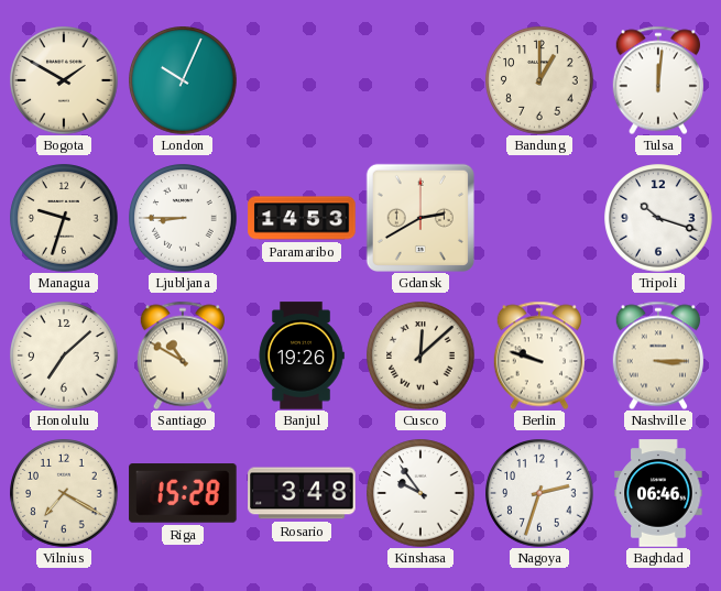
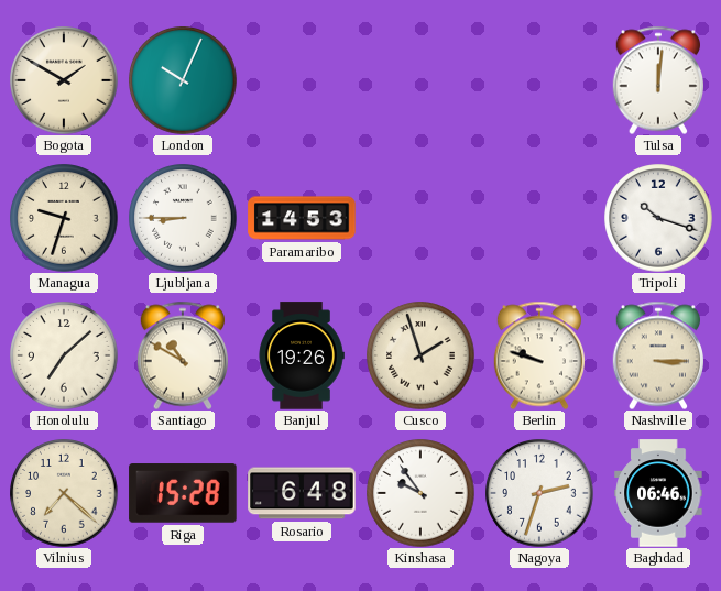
Bandung: 1:00 -> none
Gdansk: 2:40 -> none
Cusco: 12:08 -> 1:57
Vilnius: 7:20 -> 7:22
Rosario: 3:48 -> 6:48
